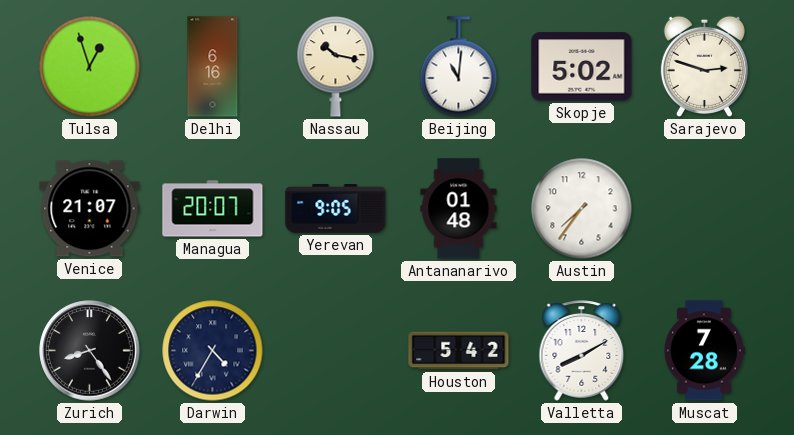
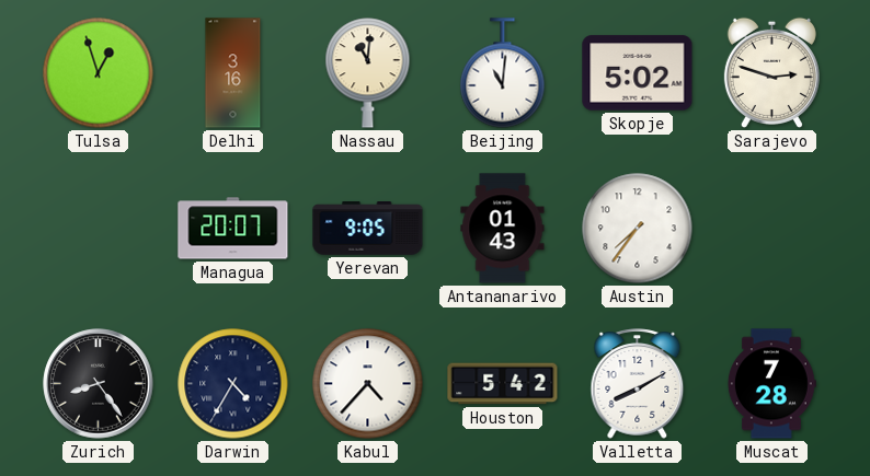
Delhi: 6:16 -> 3:16
Nassau: 10:17 -> 11:01
Venice: 21:07 -> none
Antananarivo: 01:48 -> 01:43
Kabul: none -> 4:37
